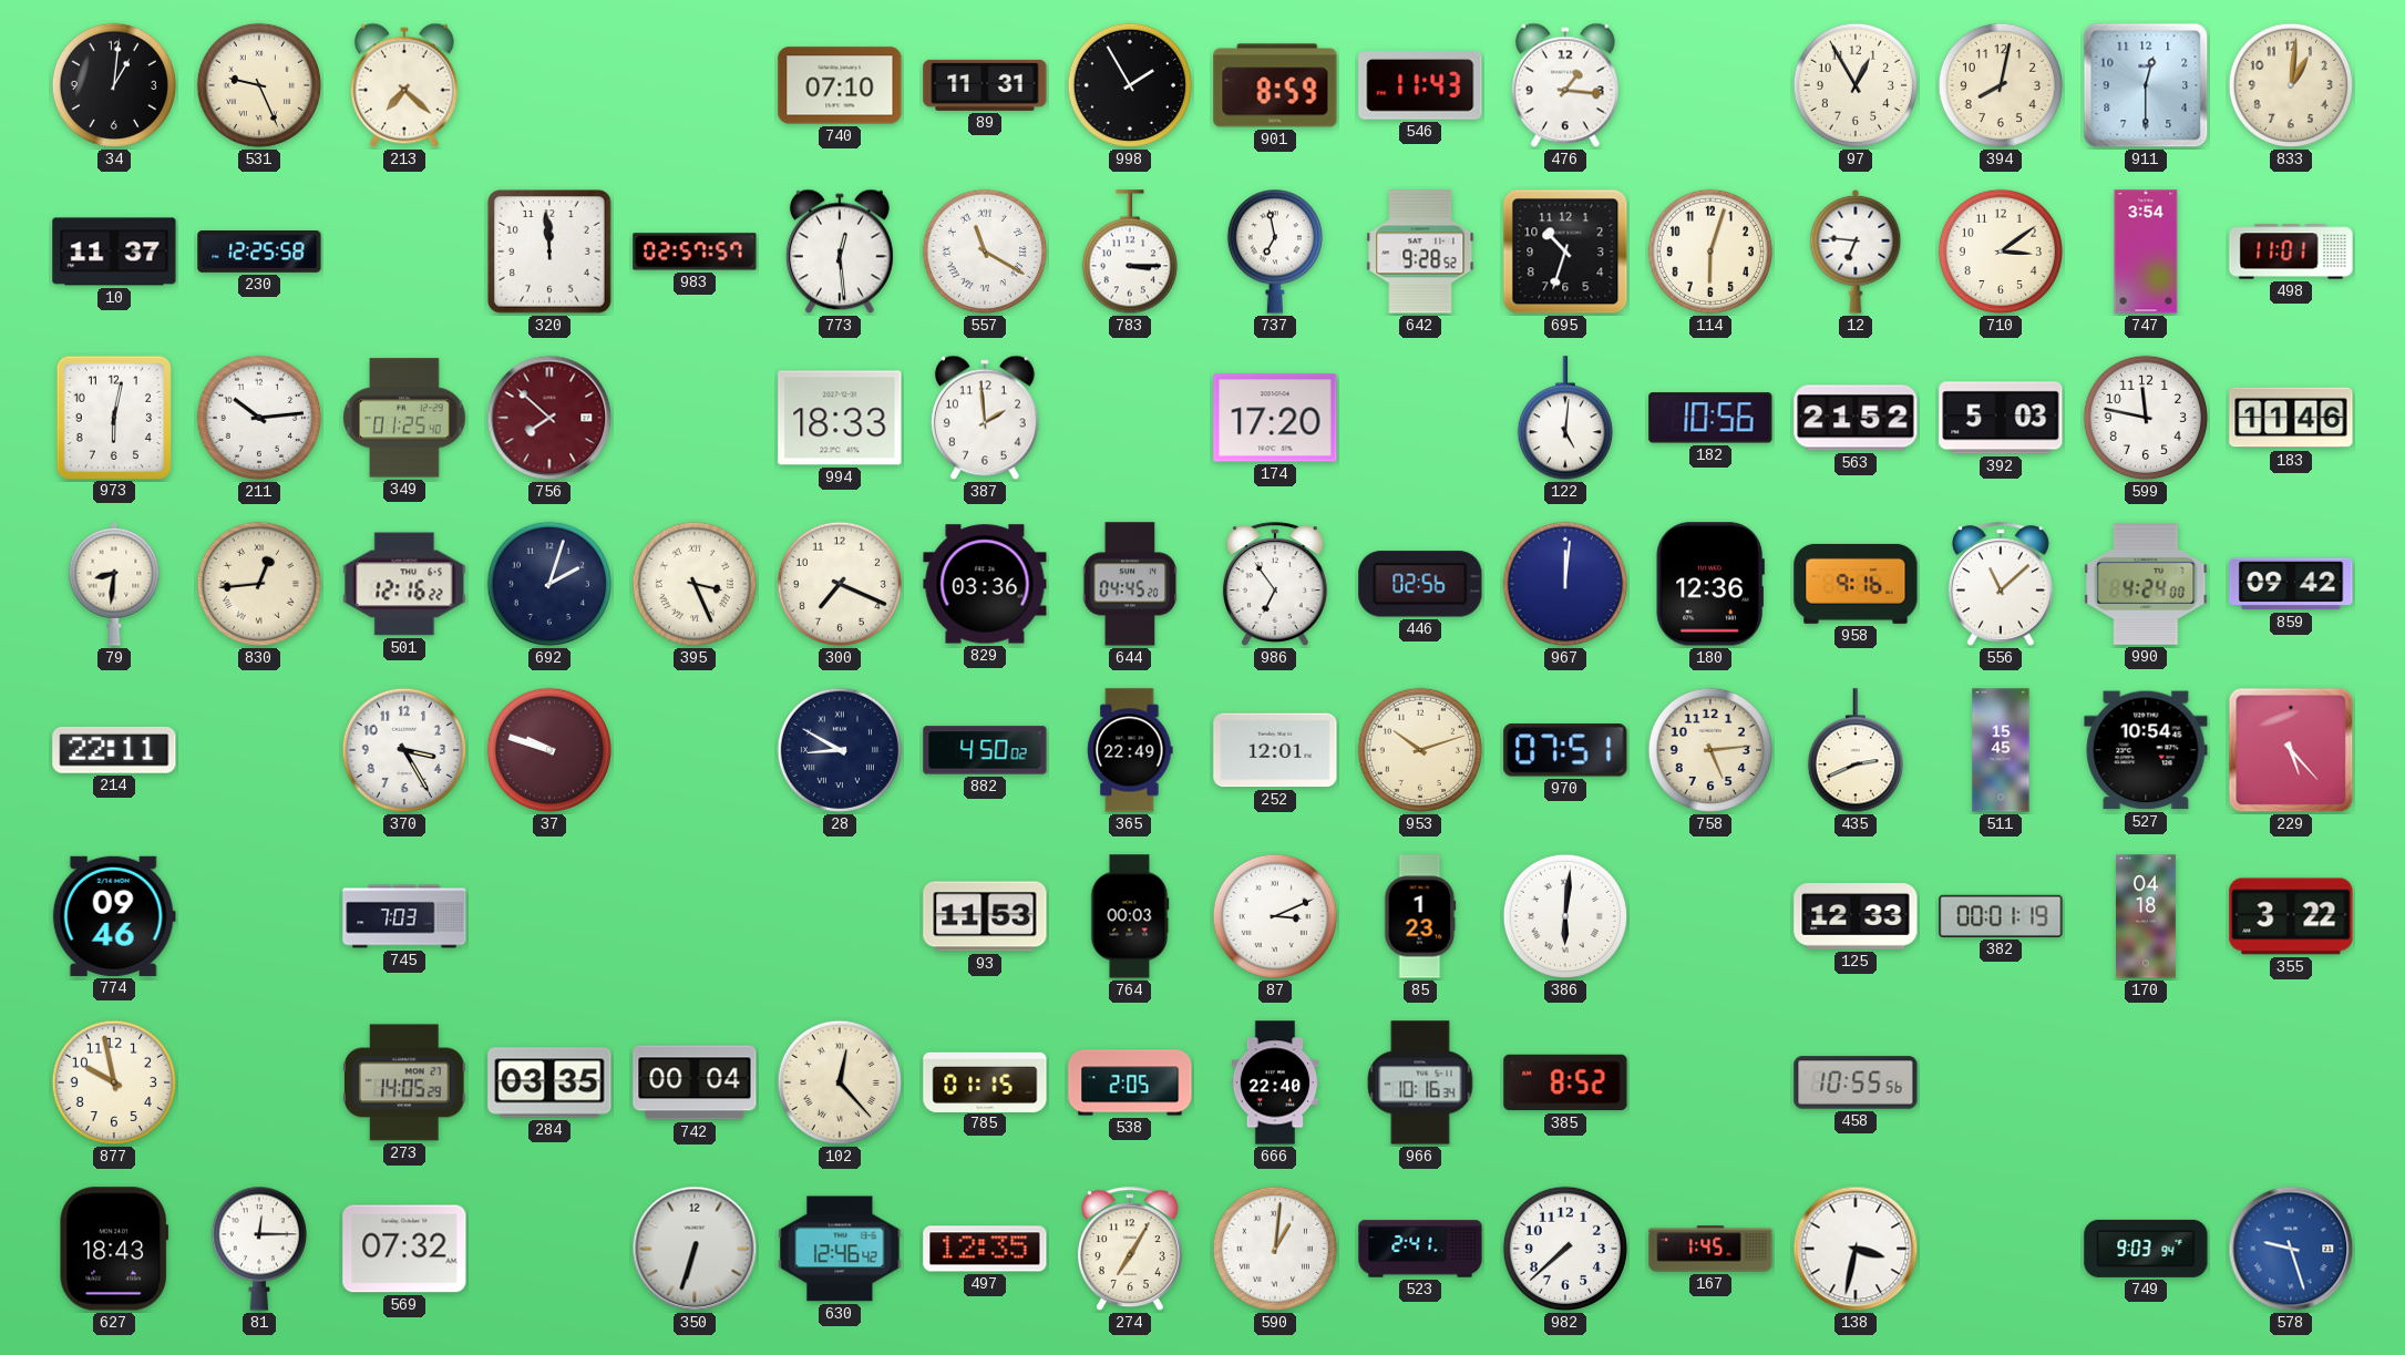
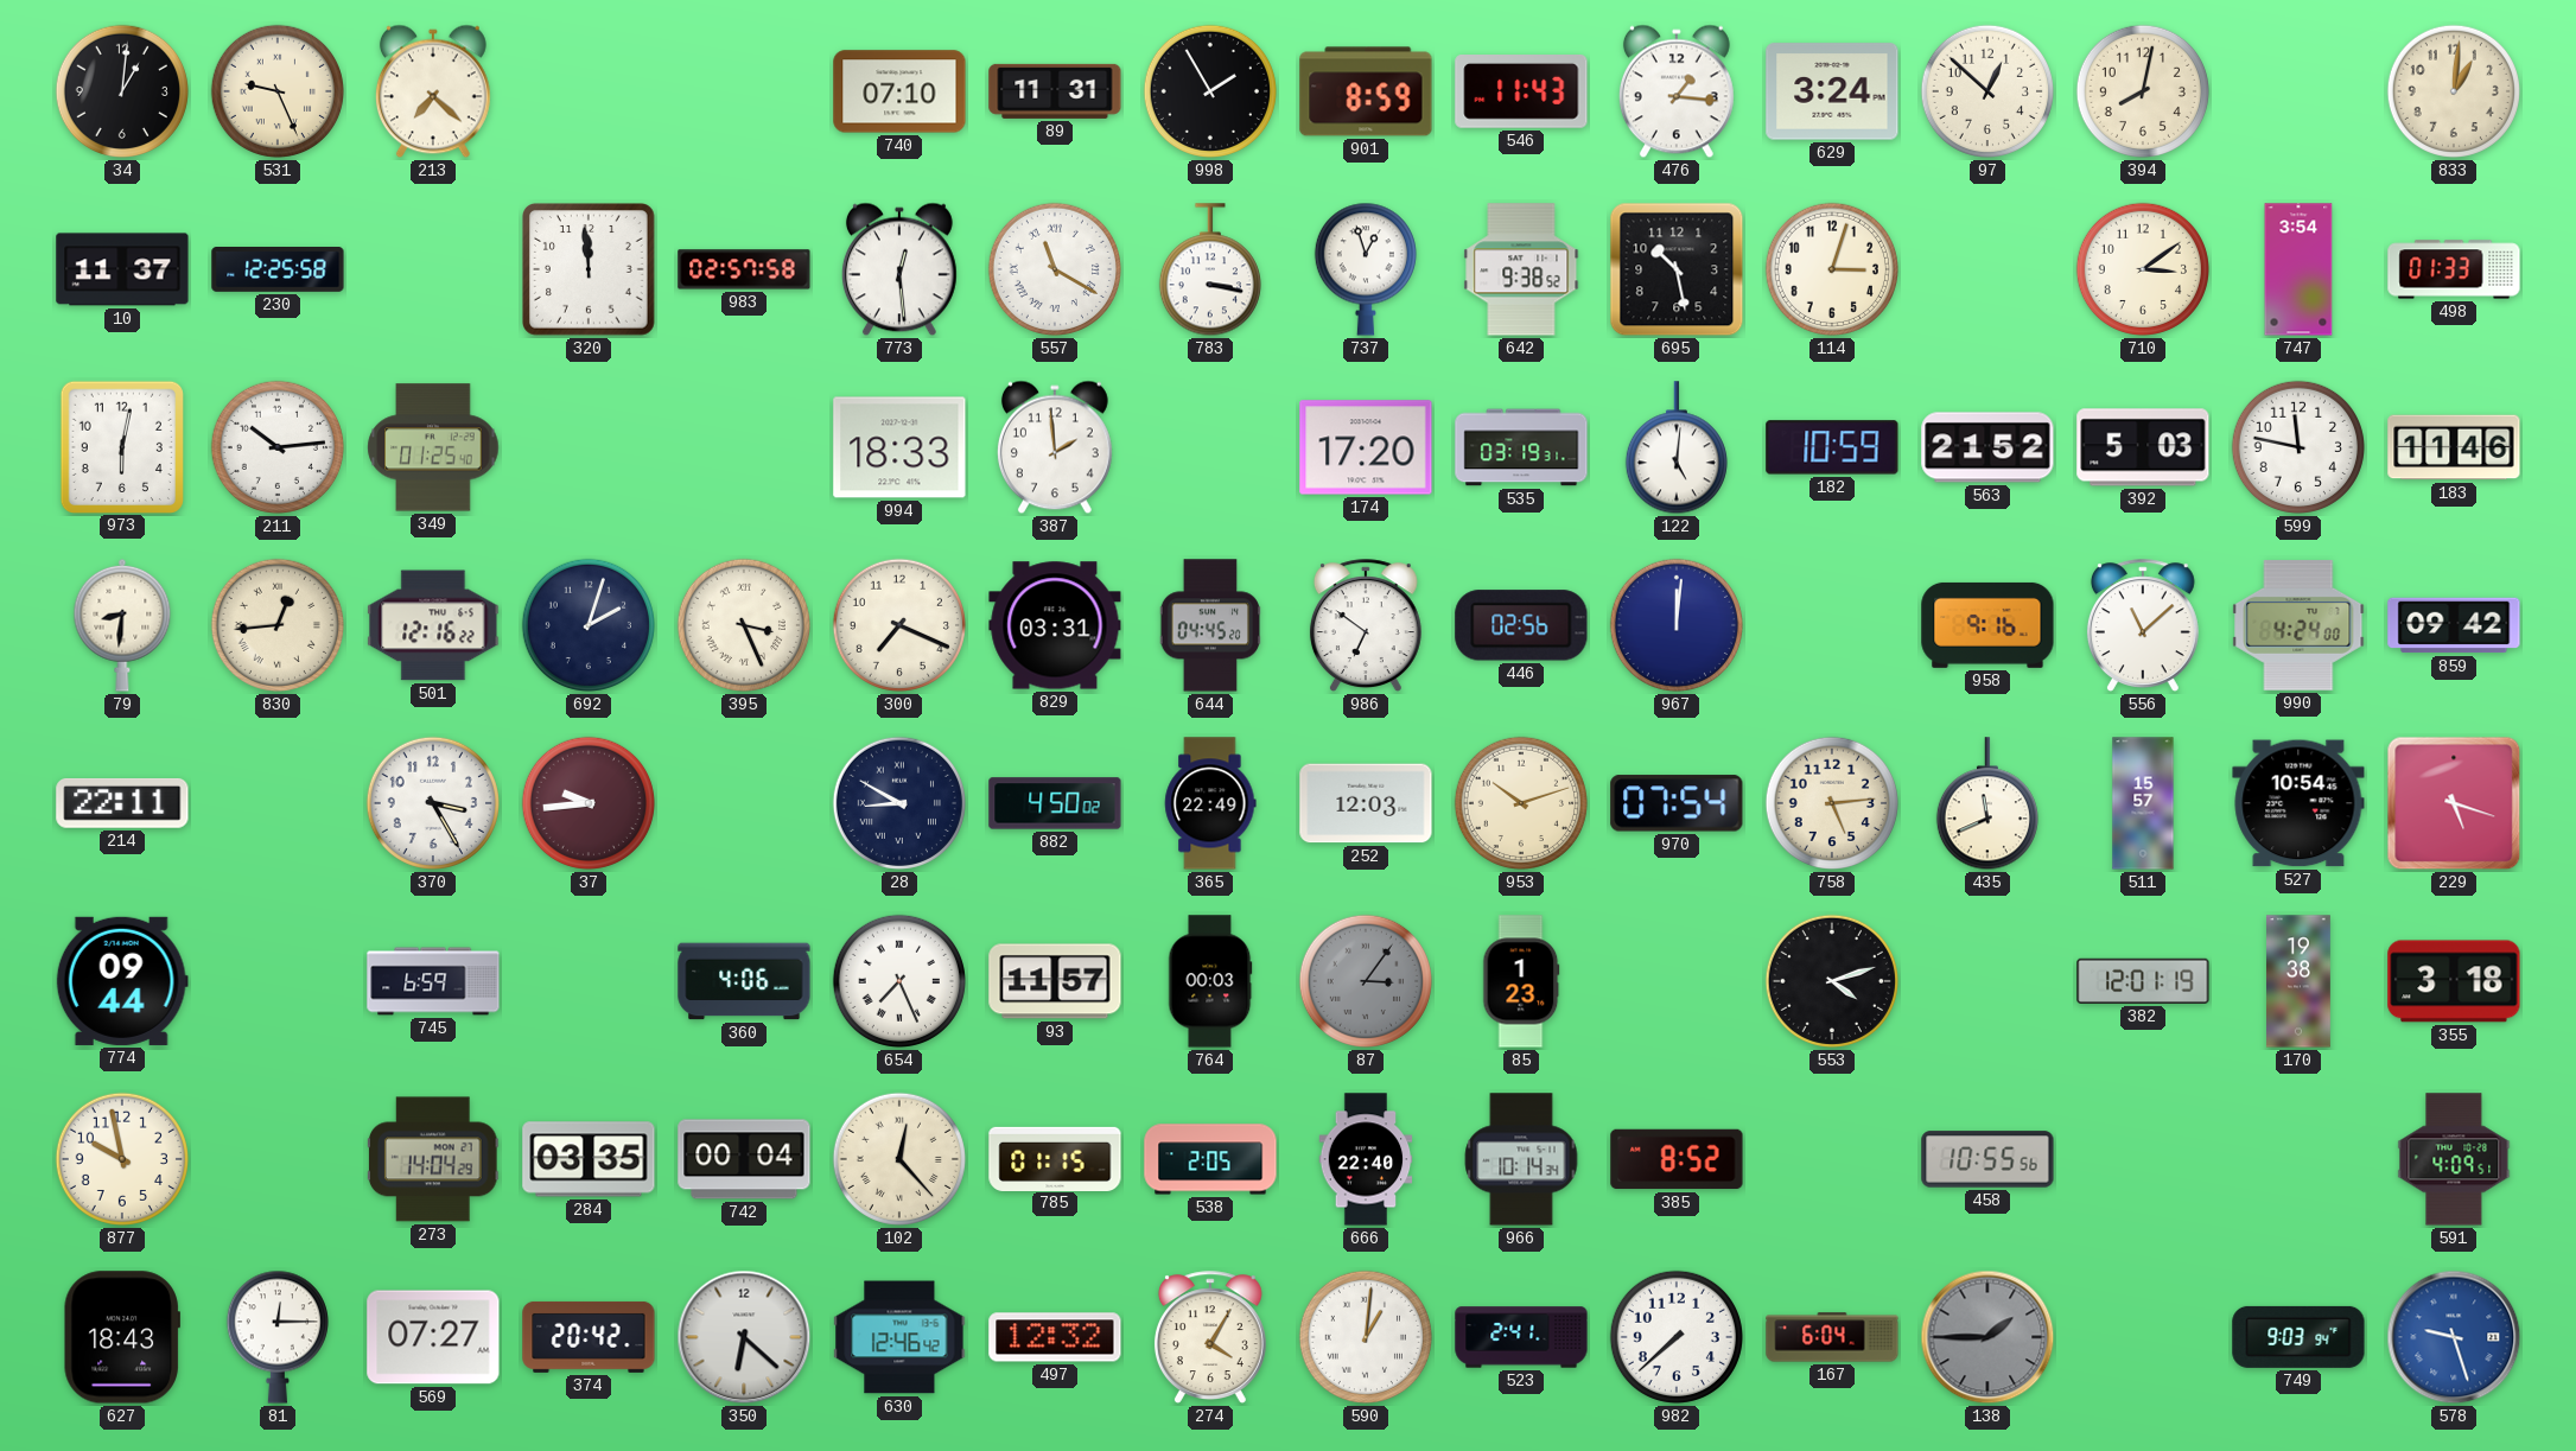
629: none -> 3:24
97: 12:55 -> 12:52
911: 12:30 -> none
983: 02:57:57 -> 02:57:58
783: 3:15 -> 3:17
737: 6:58 -> 12:57
642: 9:28 -> 9:38
695: 10:33 -> 10:28
114: 6:03 -> 3:03
12: 6:46 -> none
498: 11:01 -> 01:33
756: 7:52 -> none
535: none -> 03:19
182: 10:56 -> 10:59
829: 03:36 -> 03:31
986: 6:54 -> 6:51
180: 12:36 -> none
37: 9:48 -> 9:44
252: 12:01 -> 12:03
970: 07:51 -> 07:54
435: 2:41 -> 11:41
511: 15:45 -> 15:57
229: 5:23 -> 5:18
774: 09:46 -> 09:44
745: 7:03 -> 6:59
360: none -> 4:06
654: none -> 7:26
93: 11:53 -> 11:57
87: 3:11 -> 3:06
87 dial: white -> grey
386: 6:01 -> none
553: none -> 4:12
125: 12:33 -> none
382: 00:01 -> 12:01
170: 04:18 -> 19:38
355: 3:22 -> 3:18
273: 14:05 -> 14:04
966: 10:16 -> 10:14
591: none -> 4:09
569: 07:32 -> 07:27
374: none -> 20:42
350: 6:33 -> 6:22
497: 12:35 -> 12:32
274: 7:05 -> 4:05
167: 1:45 -> 6:04
138: 3:32 -> 1:45
138 dial: white -> grey
